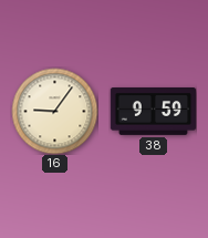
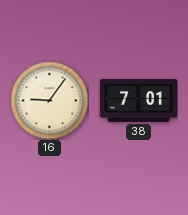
38: 9:59 -> 7:01
